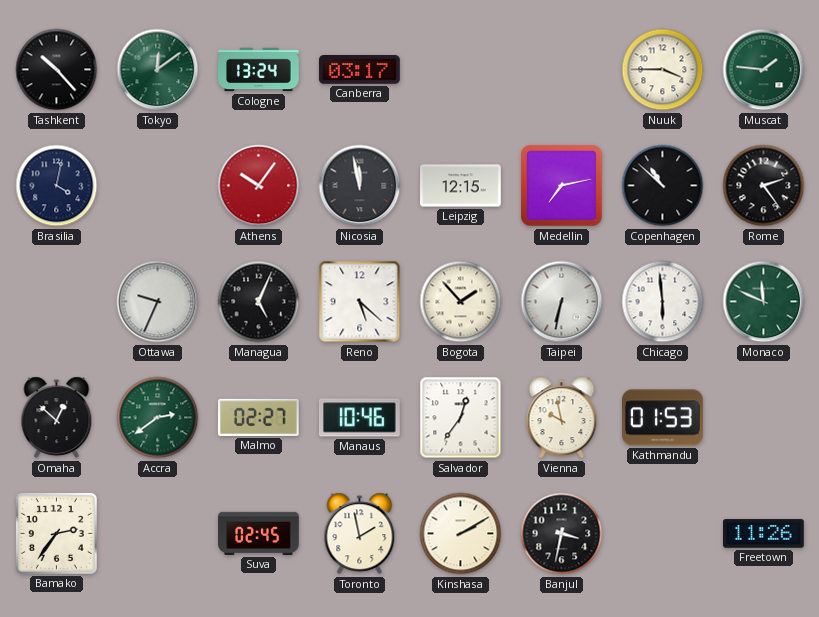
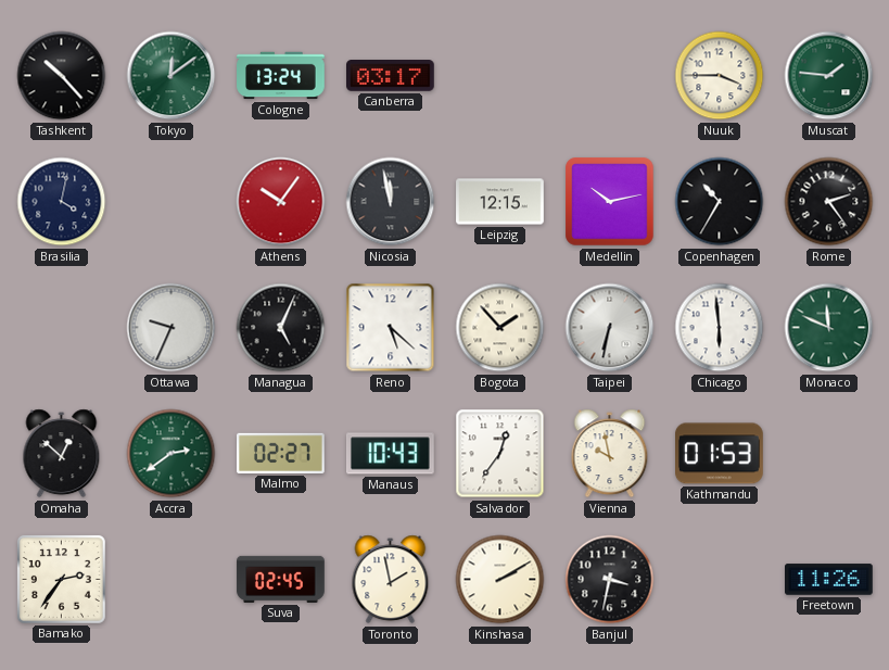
Medellin: 7:13 -> 10:13
Copenhagen: 10:52 -> 10:35
Manaus: 10:46 -> 10:43
